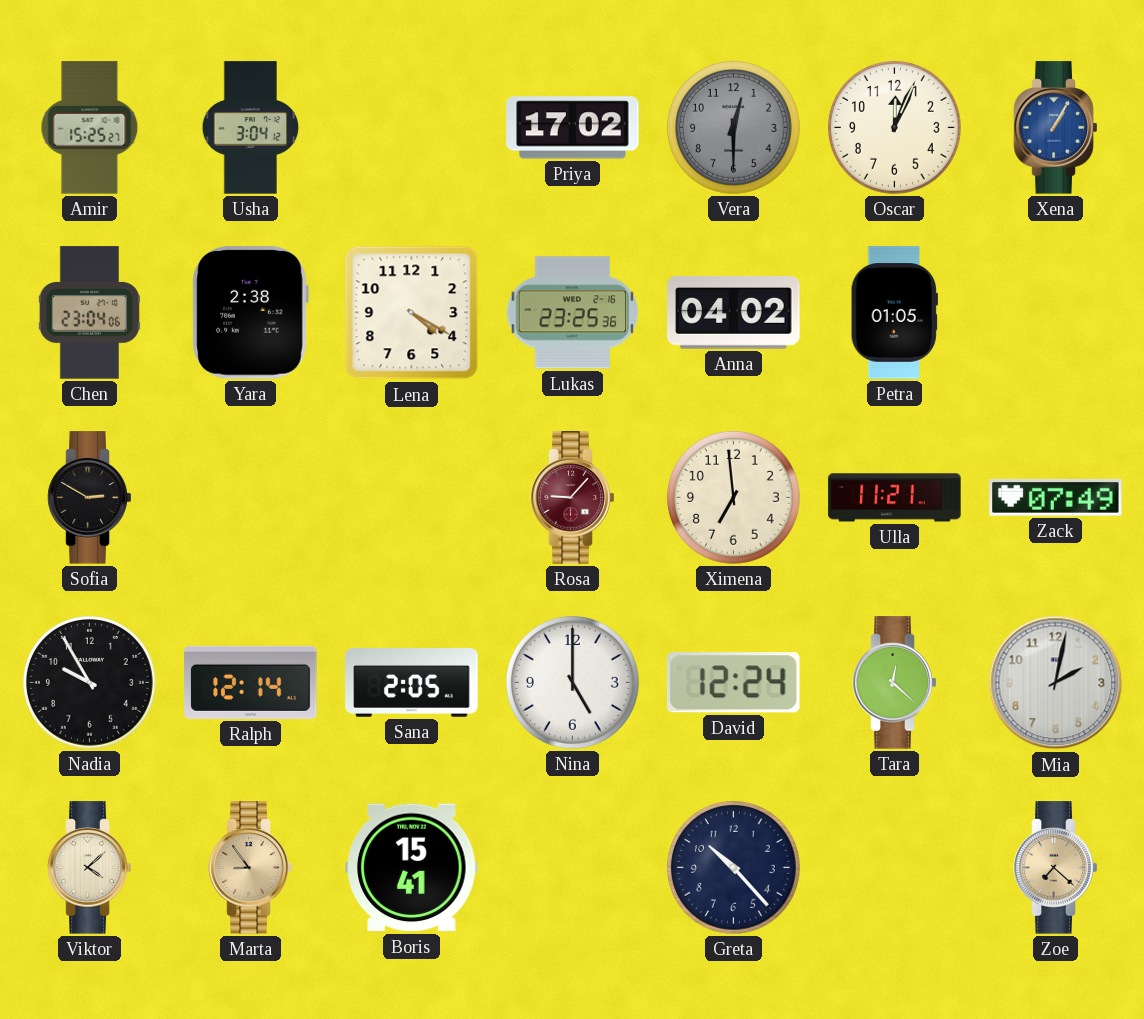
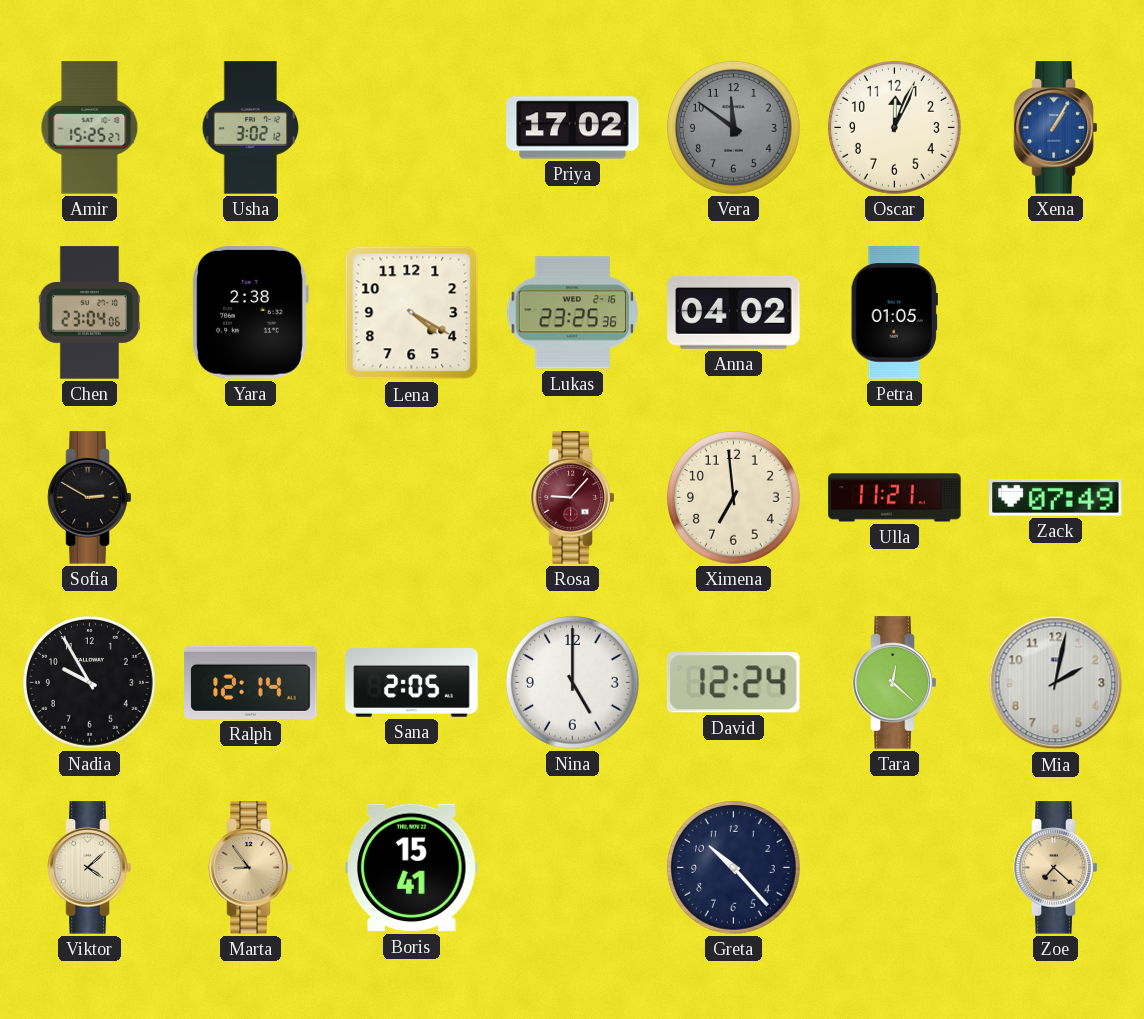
Usha: 3:04 -> 3:02
Vera: 12:30 -> 11:51
